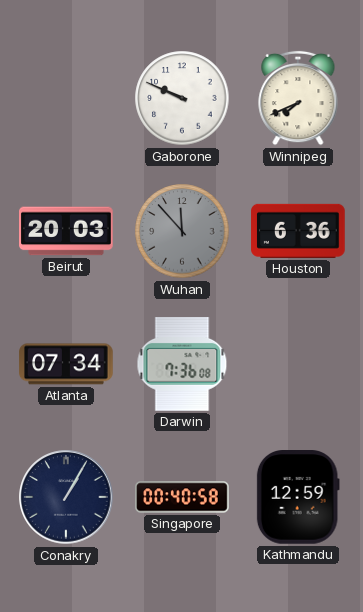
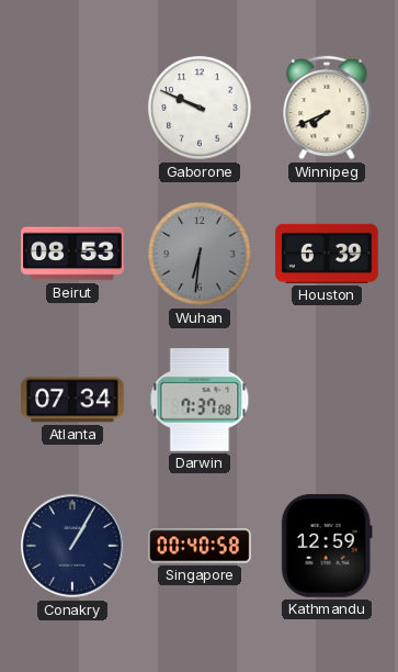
Beirut: 20:03 -> 08:53
Wuhan: 11:53 -> 6:31
Houston: 6:36 -> 6:39
Darwin: 7:36 -> 7:37
